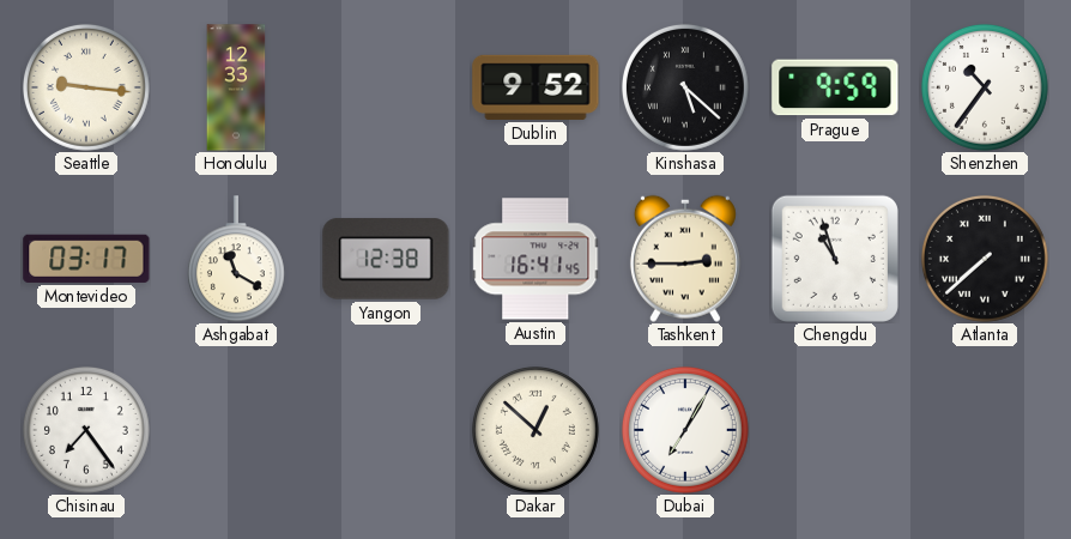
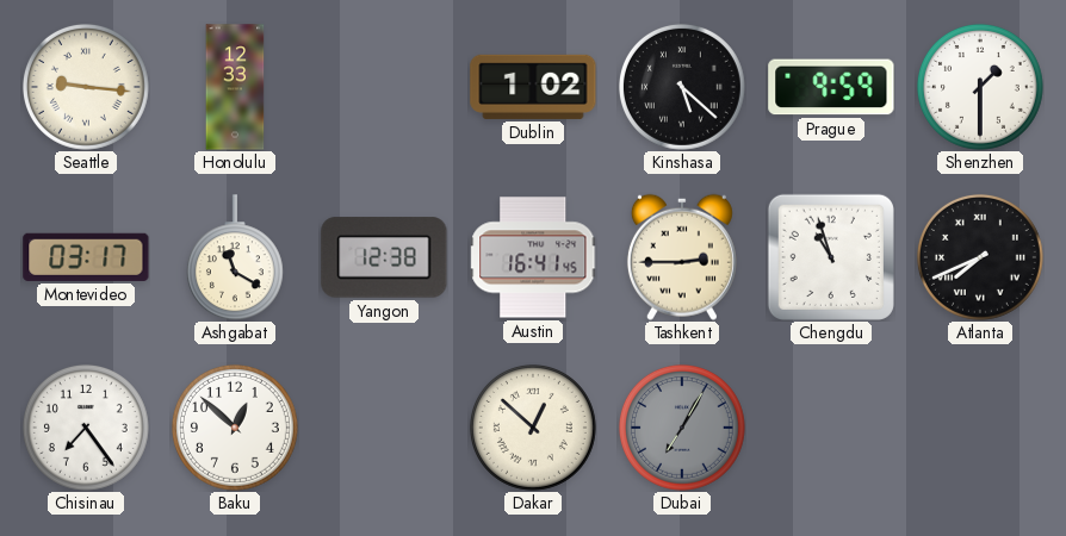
Dublin: 9:52 -> 1:02
Shenzhen: 10:36 -> 1:30
Atlanta: 7:38 -> 7:41
Baku: none -> 12:52
Dubai dial: white -> grey
